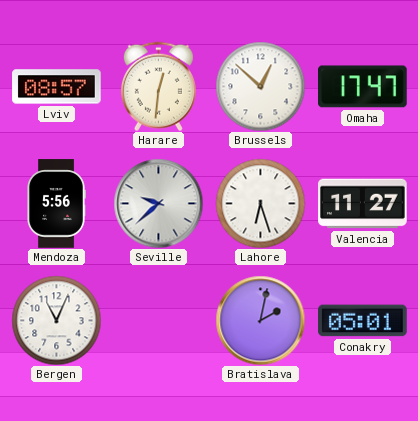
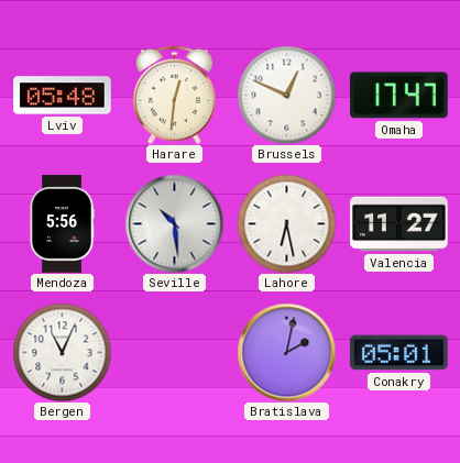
Lviv: 08:57 -> 05:48
Brussels: 12:52 -> 12:49
Seville: 9:38 -> 10:29
Lahore: 6:27 -> 6:28
